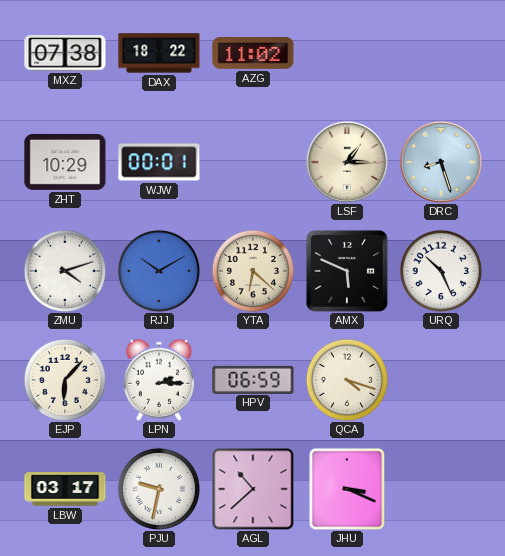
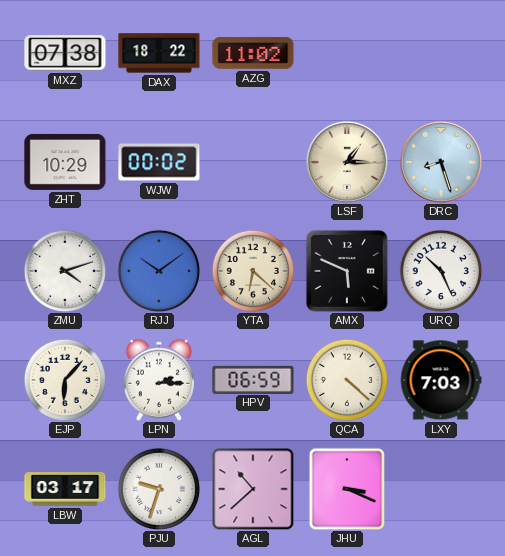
WJW: 00:01 -> 00:02
RJJ: 10:10 -> 10:09
QCA: 4:18 -> 4:22
LXY: none -> 7:03
PJU: 9:32 -> 9:33
